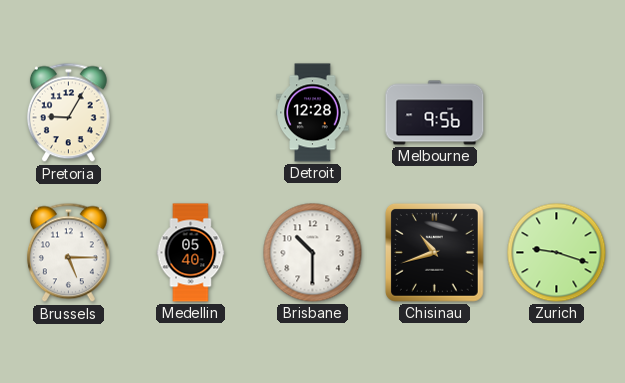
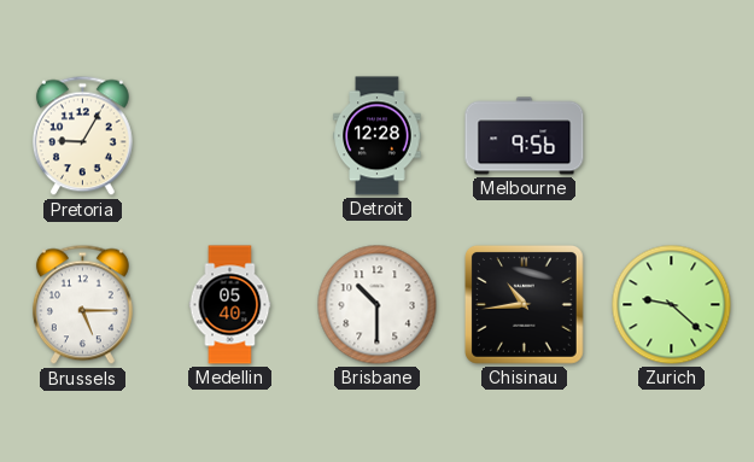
Chisinau: 10:42 -> 10:44
Zurich: 9:18 -> 9:22
